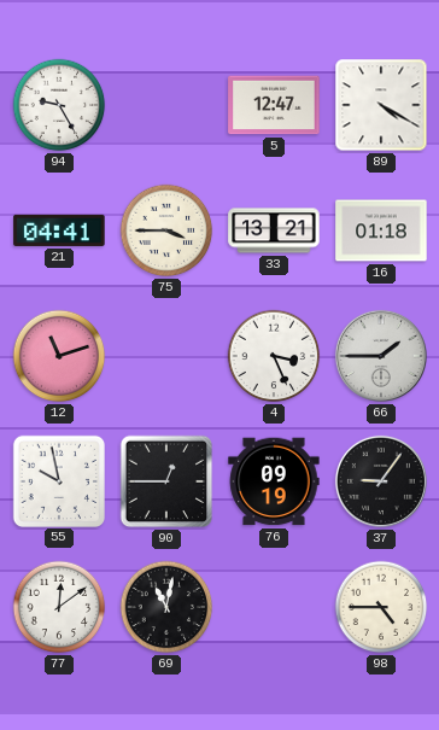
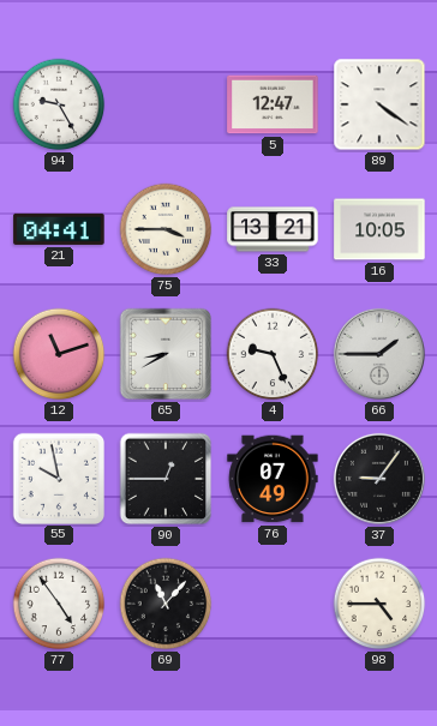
89: 4:20 -> 4:21
16: 01:18 -> 10:05
65: none -> 8:40
4: 3:26 -> 9:26
76: 09:19 -> 07:49
77: 12:09 -> 4:54
69: 11:02 -> 11:07
